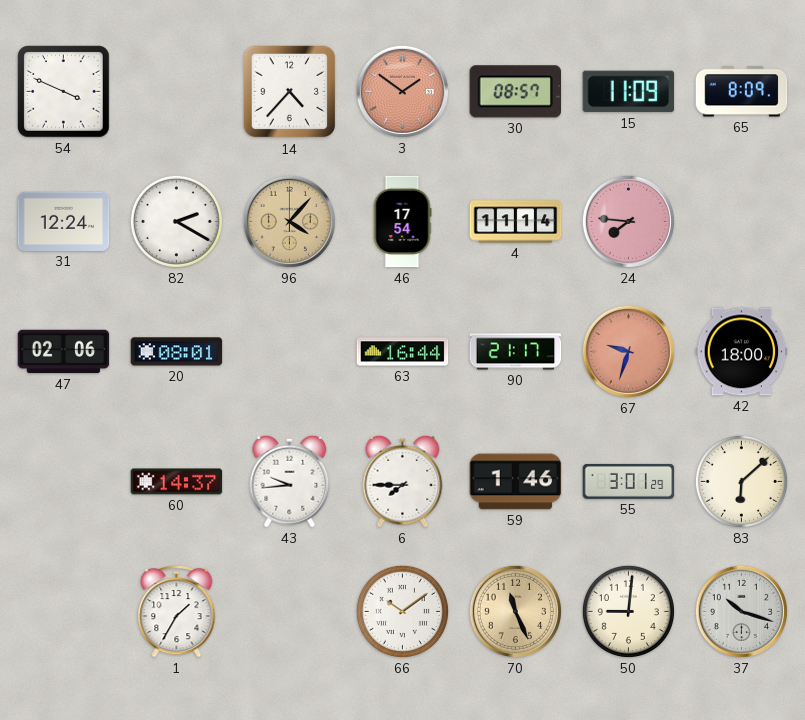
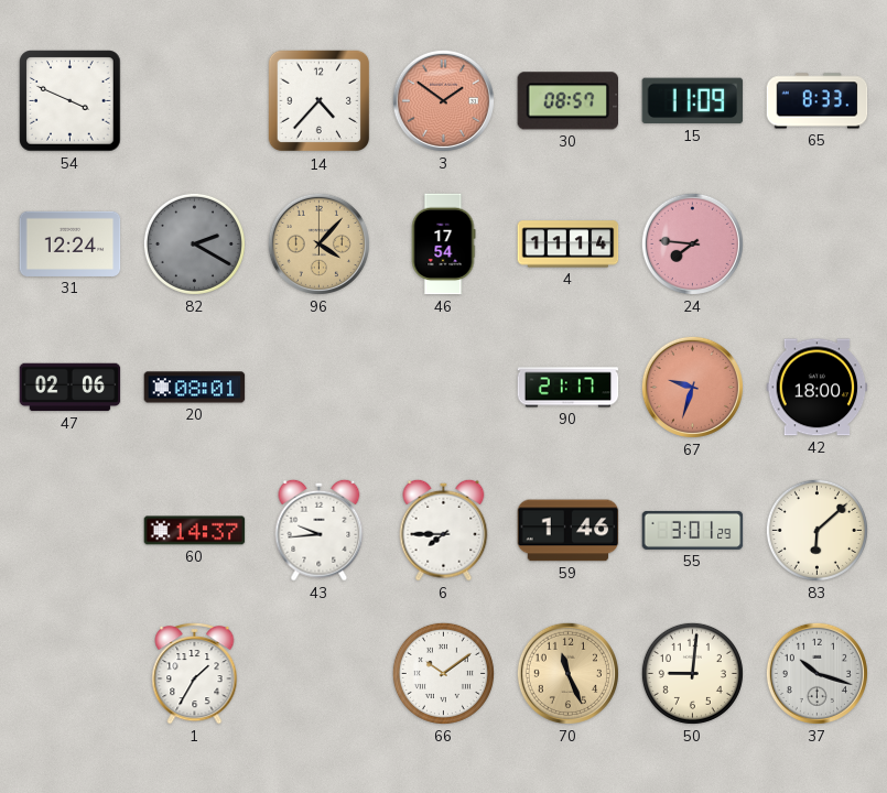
65: 8:09 -> 8:33
82 dial: white -> grey
63: 16:44 -> none
